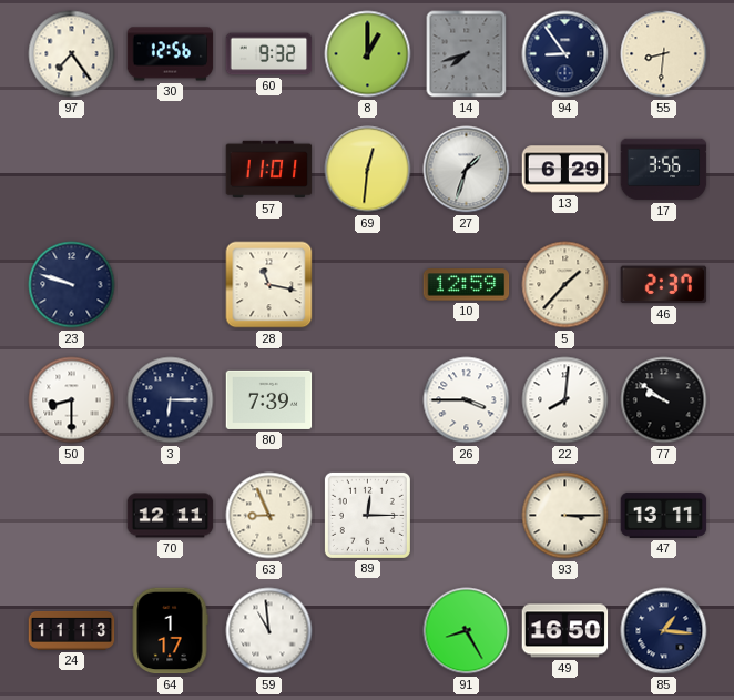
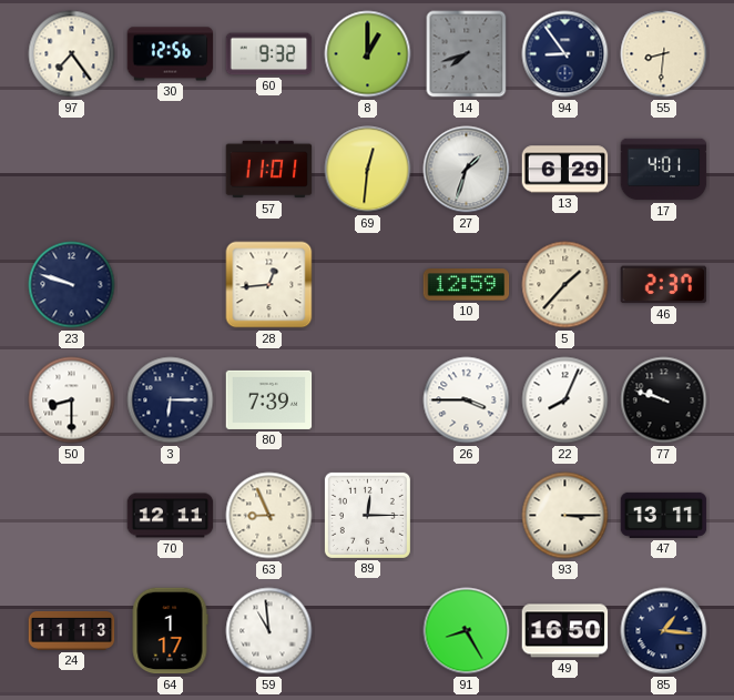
17: 3:56 -> 4:01
28: 11:17 -> 12:44
22: 8:01 -> 8:04
77: 9:51 -> 9:48
